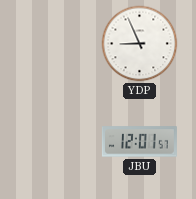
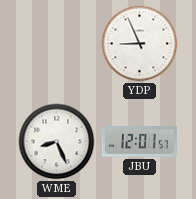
WME: none -> 8:26
